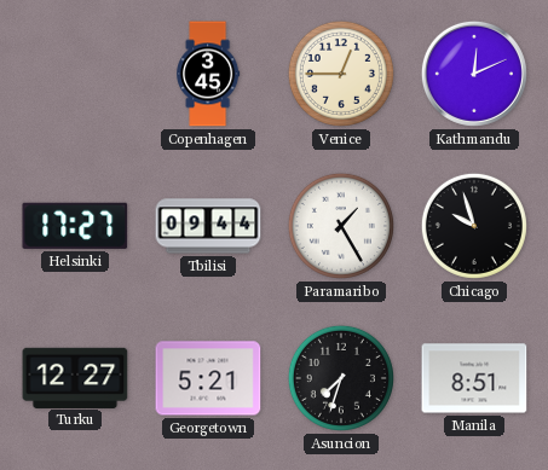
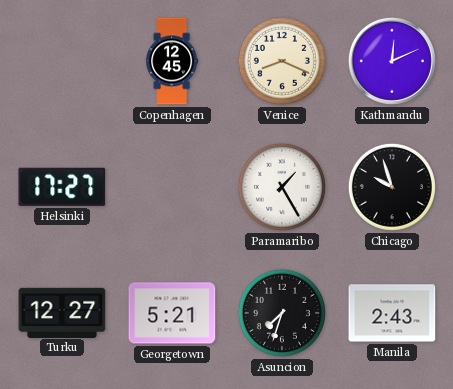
Copenhagen: 3:45 -> 12:45
Venice: 12:45 -> 8:19
Tbilisi: 09:44 -> none
Manila: 8:51 -> 2:43
